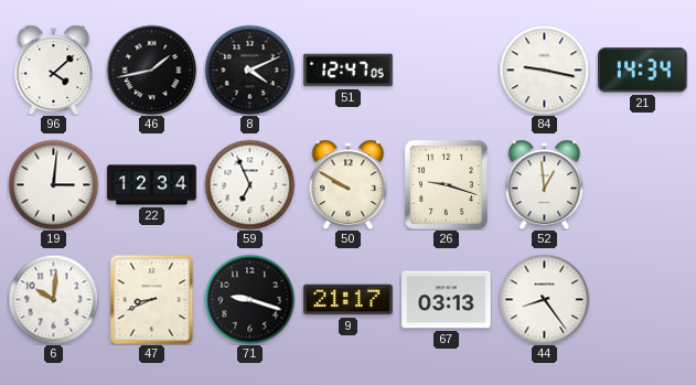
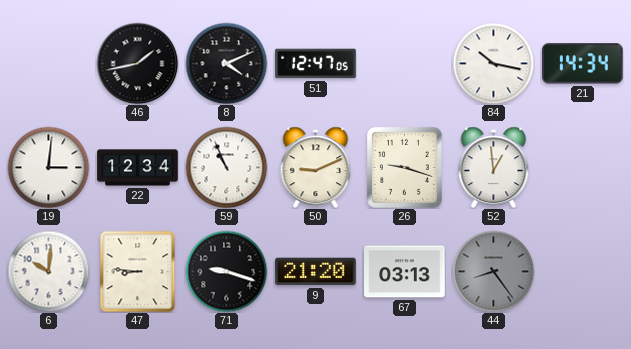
96: 4:08 -> none
84: 9:17 -> 10:17
59: 6:56 -> 10:56
50: 9:50 -> 9:11
47: 8:41 -> 8:46
9: 21:17 -> 21:20
44 dial: white -> grey
